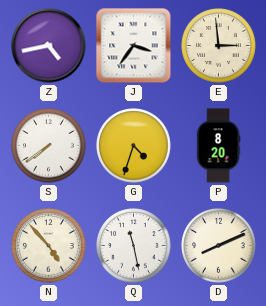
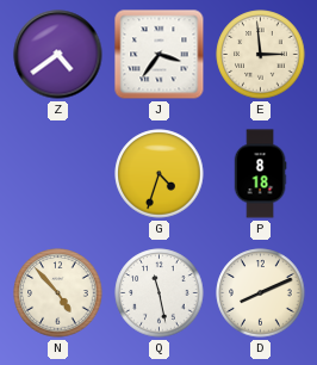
Z: 4:43 -> 4:39
S: 7:39 -> none
P: 8:20 -> 8:18
